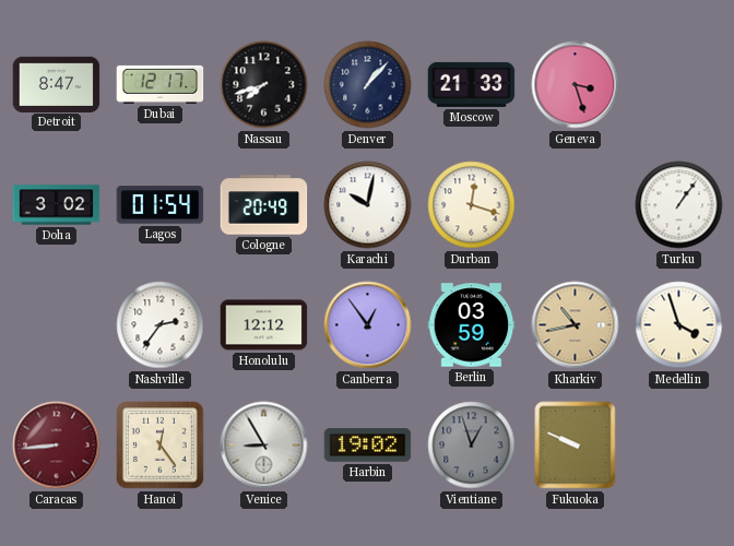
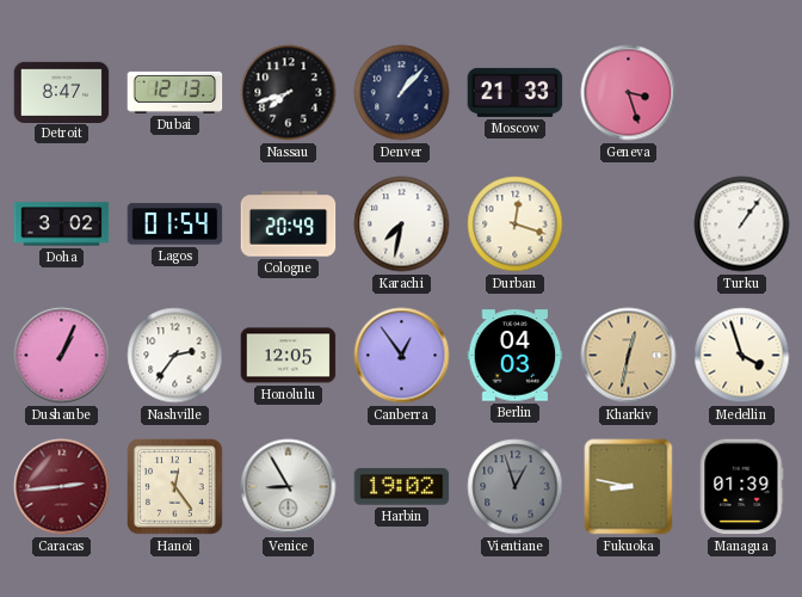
Dubai: 12:17 -> 12:13
Karachi: 10:02 -> 7:32
Dushanbe: none -> 1:04
Honolulu: 12:12 -> 12:05
Berlin: 03:59 -> 04:03
Kharkiv: 10:43 -> 12:32
Caracas: 8:44 -> 2:44
Fukuoka: 9:49 -> 8:47
Managua: none -> 01:39
